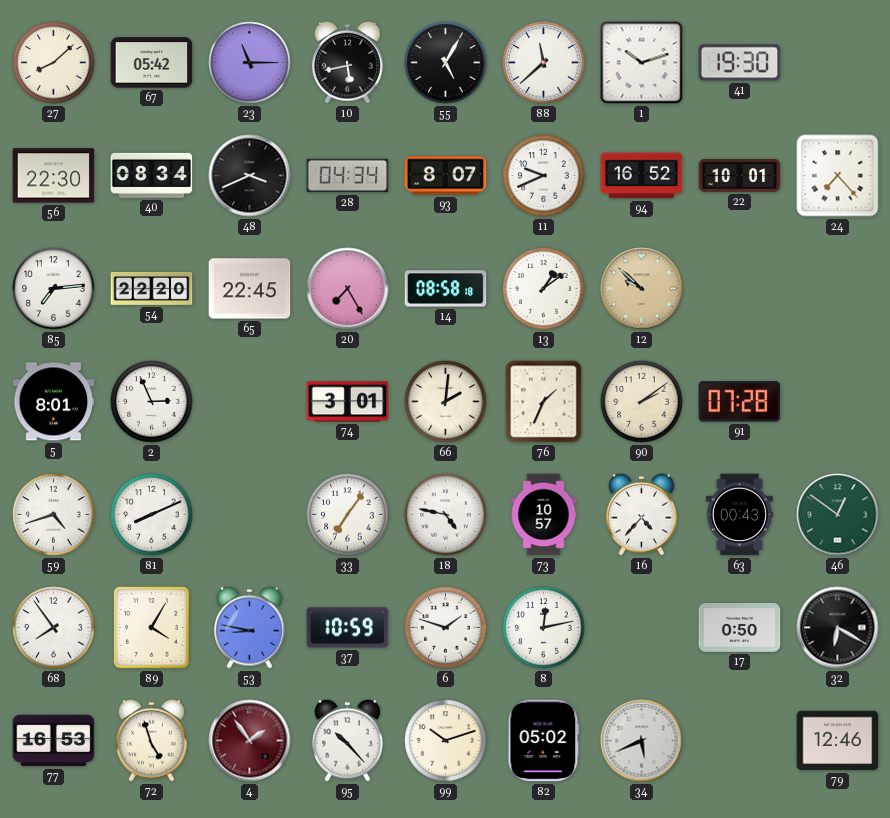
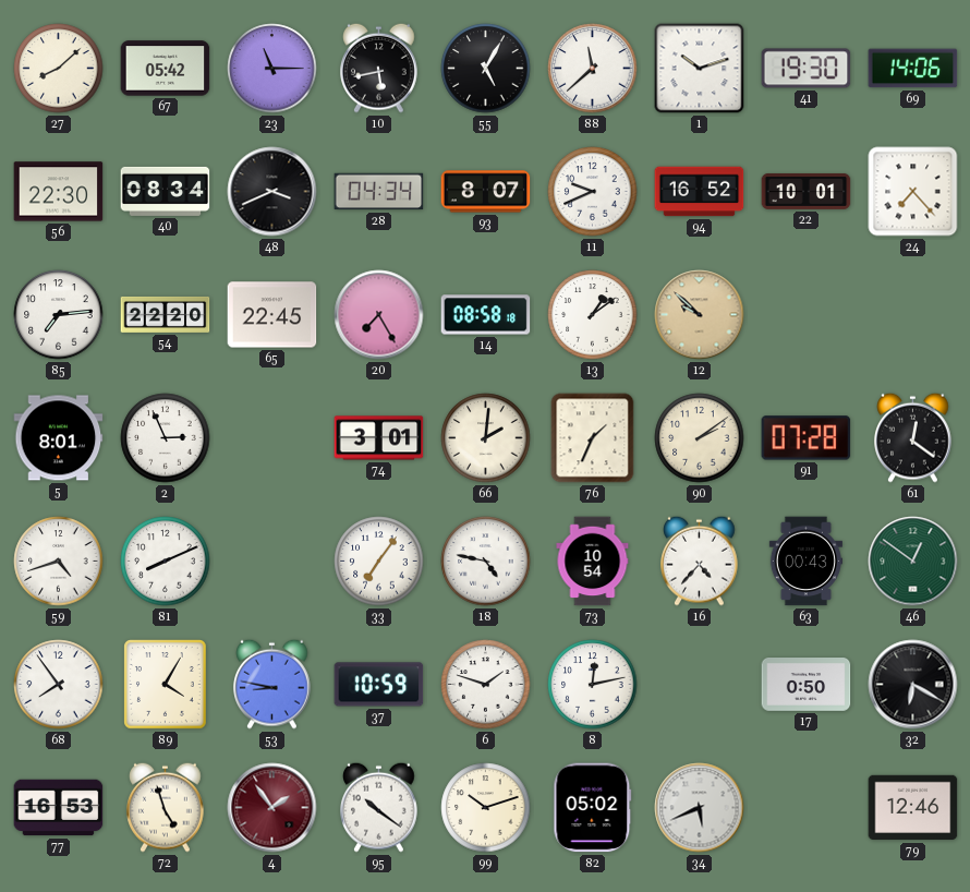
69: none -> 14:06
61: none -> 12:21
73: 10:57 -> 10:54
95: 10:23 -> 10:21
